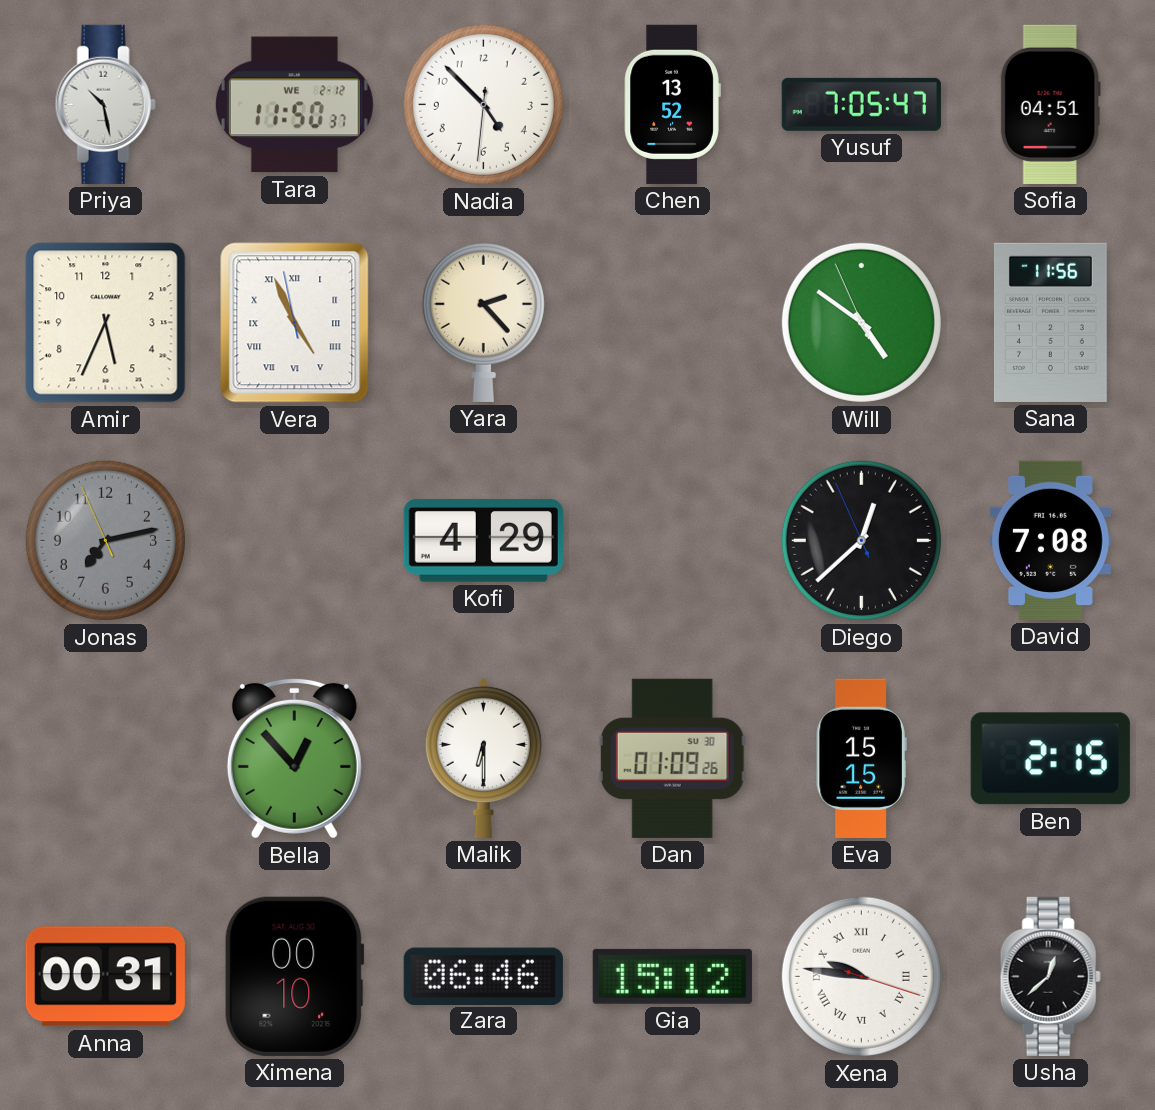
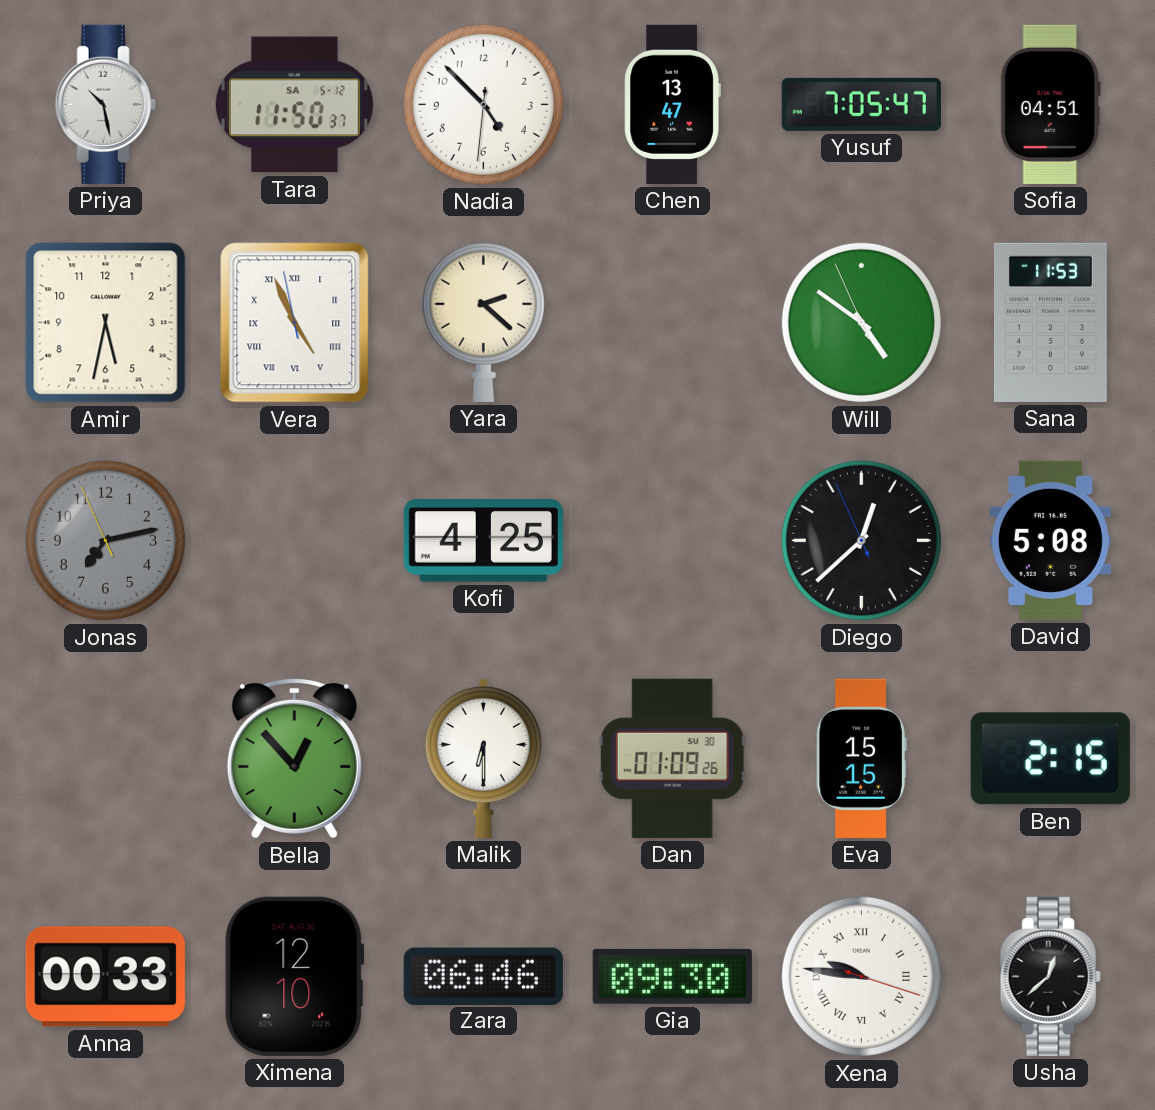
Tara date: WE 2-12 -> SA 5-12
Chen: 13:52 -> 13:47
Amir: 5:34 -> 5:32
Yara: 2:23 -> 2:22
Sana: 11:56 -> 11:53
Kofi: 4:29 -> 4:25
David: 7:08 -> 5:08
Anna: 00:31 -> 00:33
Ximena: 00:10 -> 12:10
Gia: 15:12 -> 09:30
